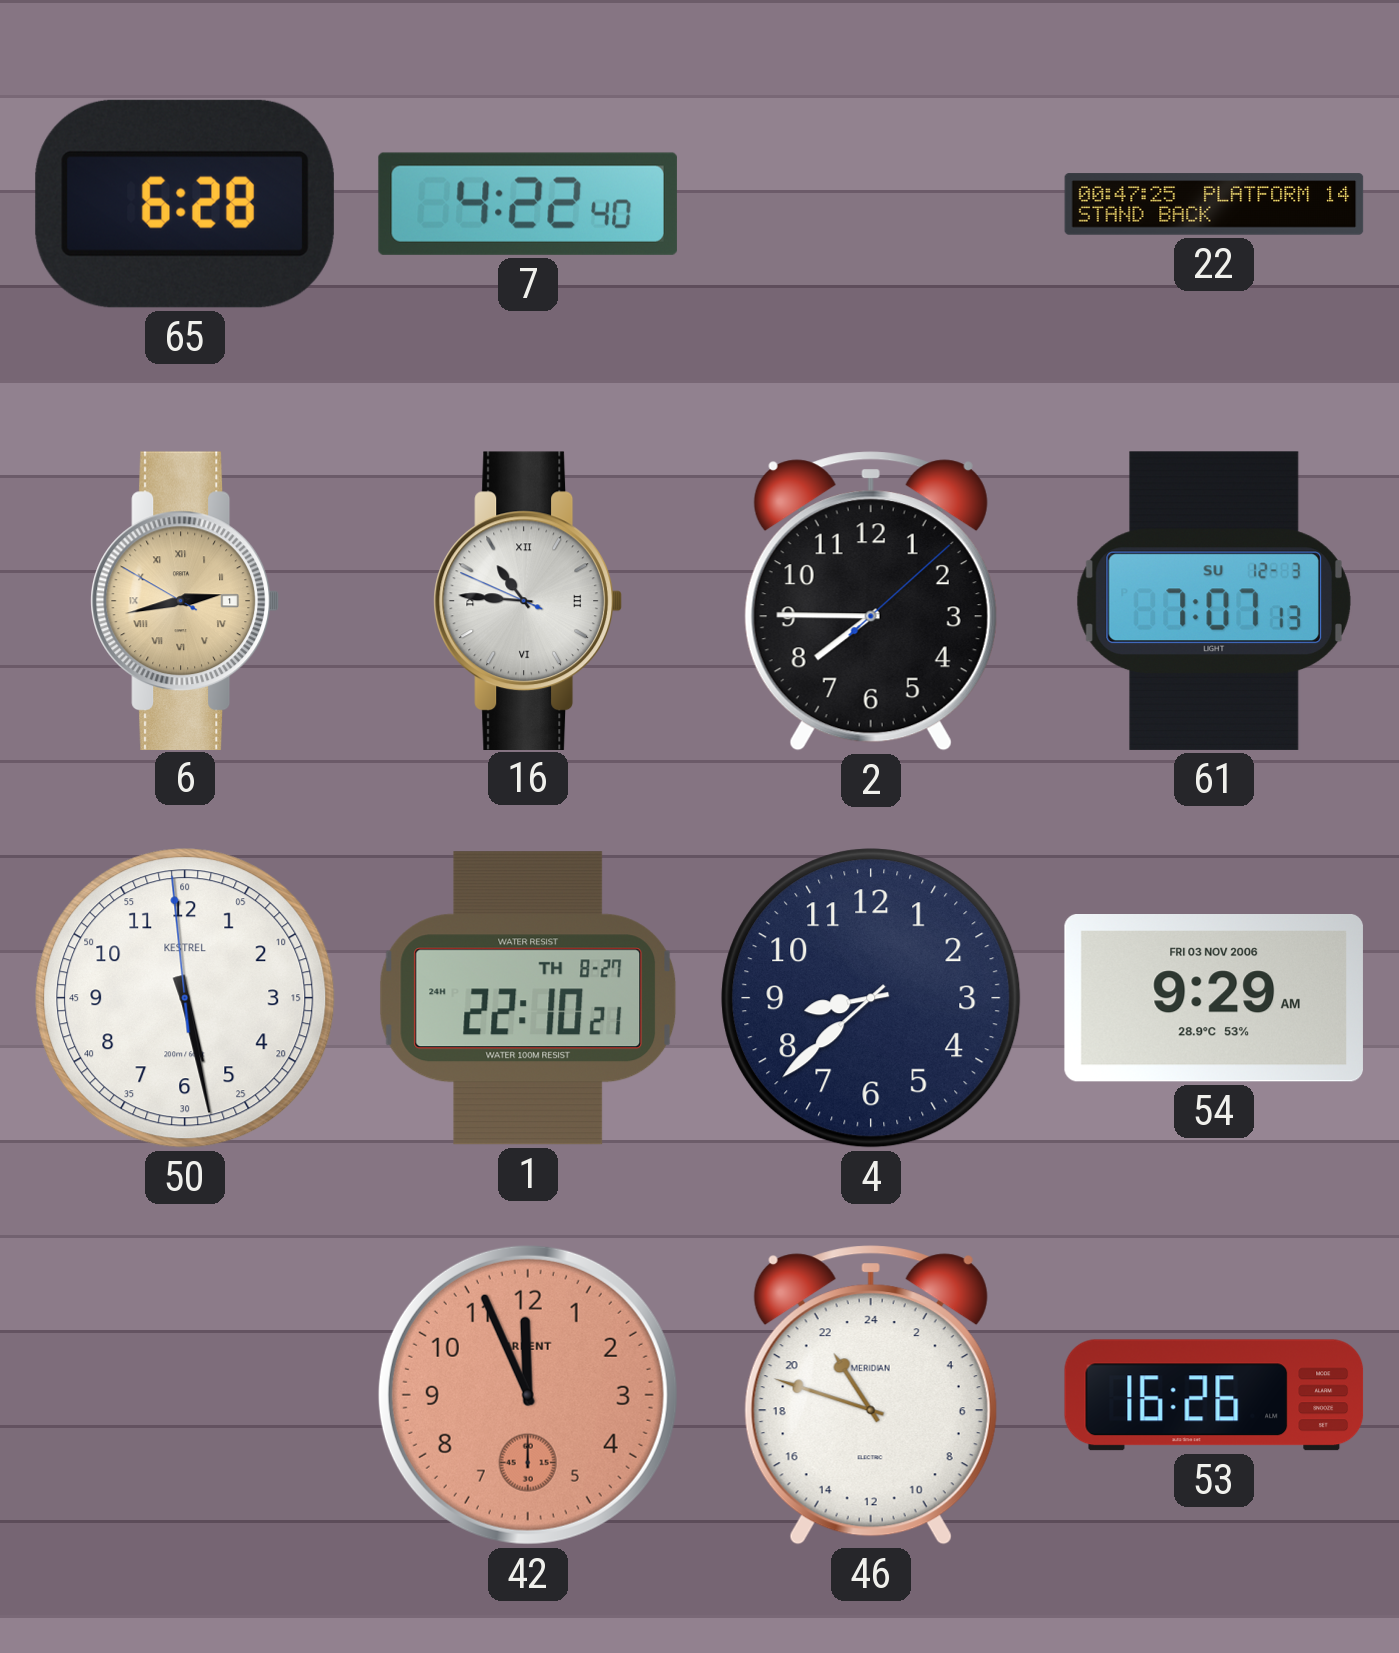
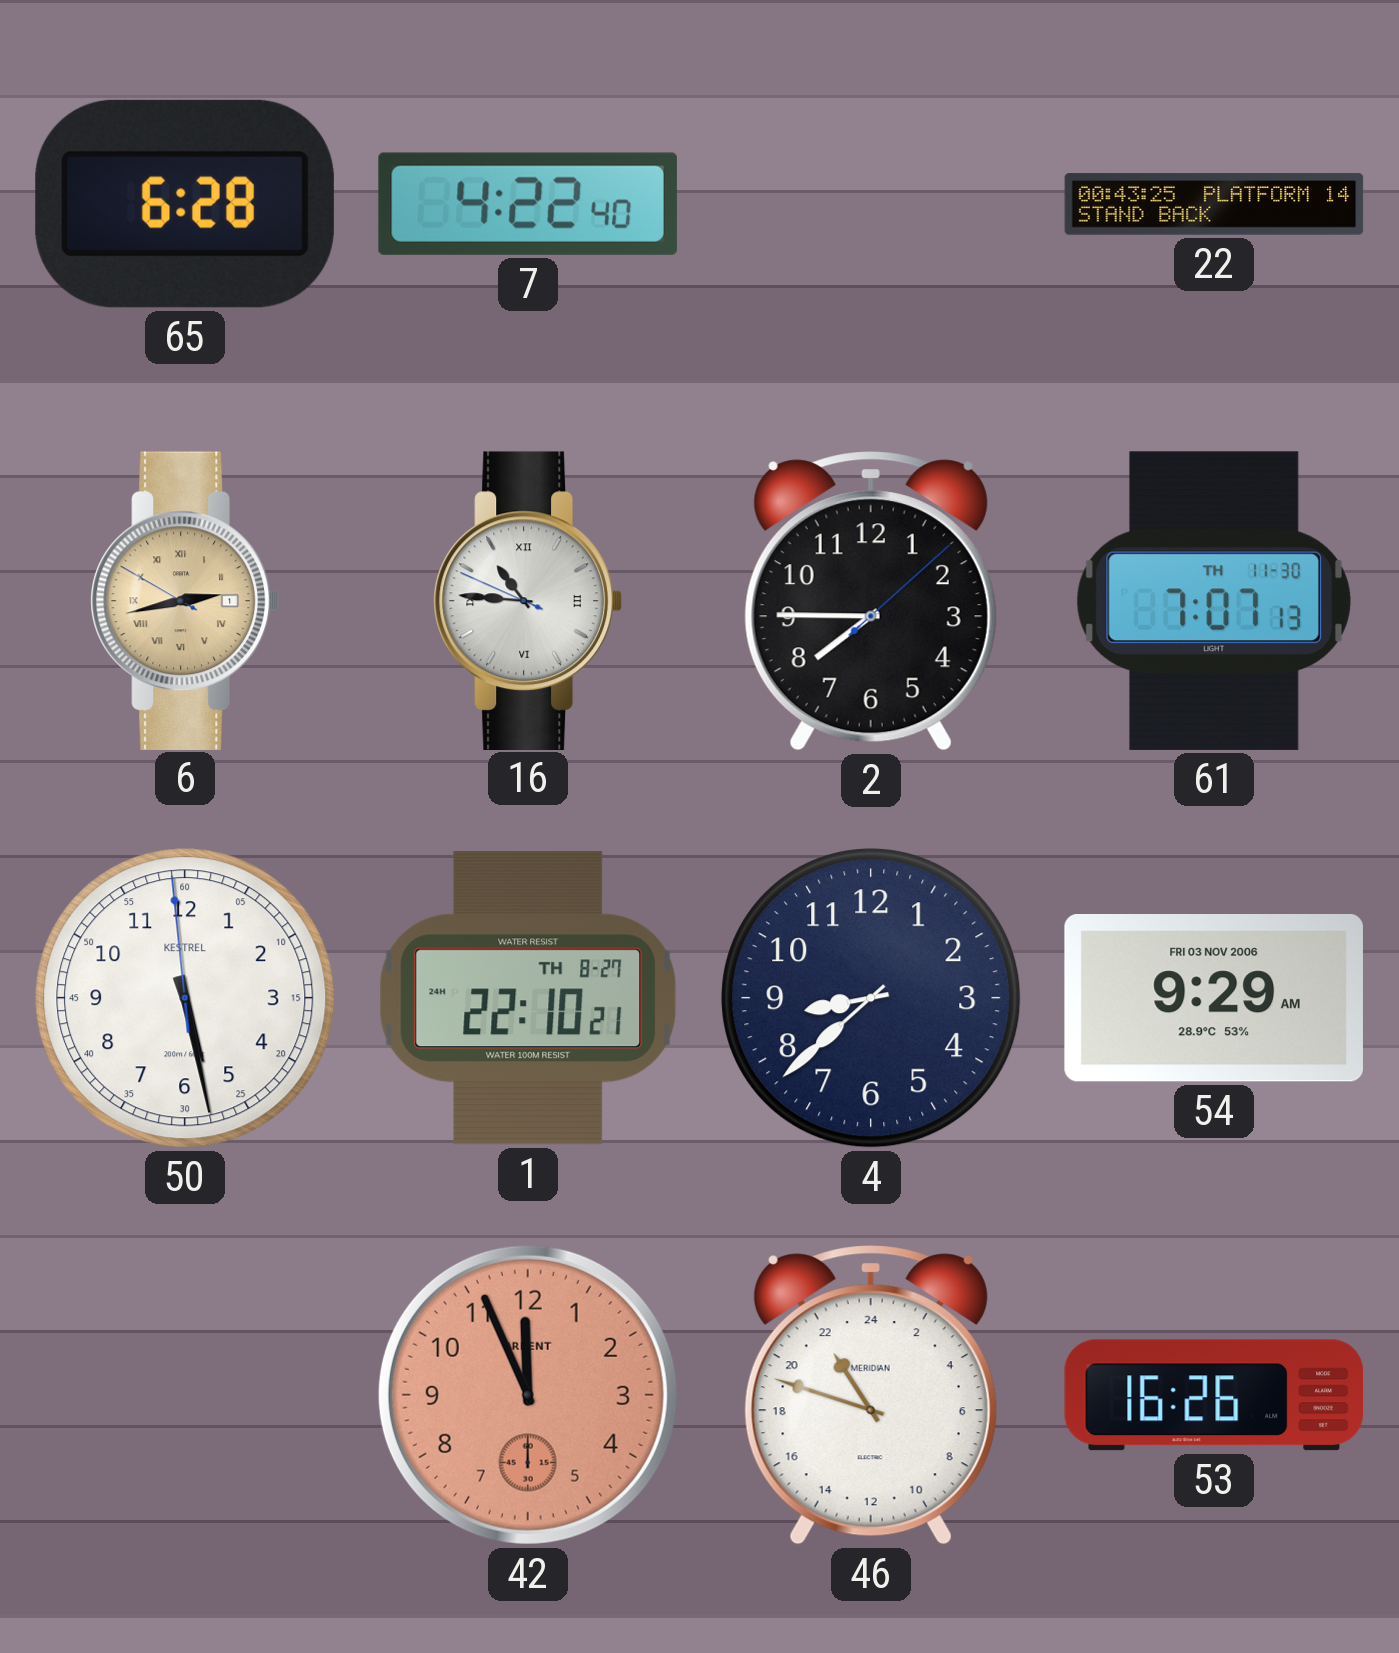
22: 00:47 -> 00:43
61 date: SU 12-3 -> TH 11-30
